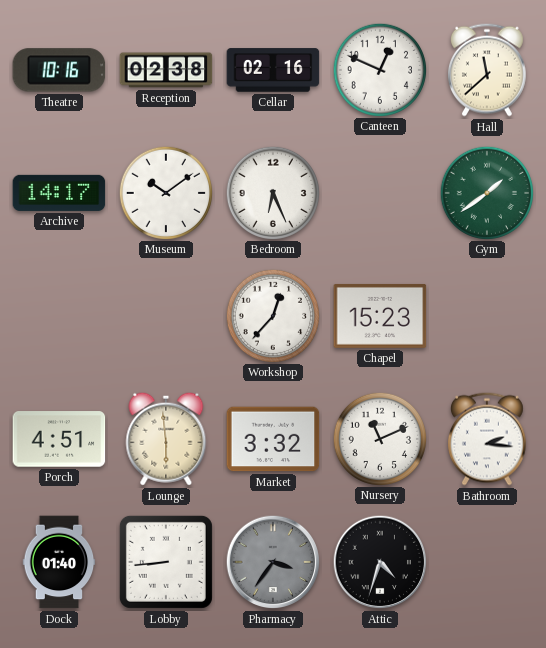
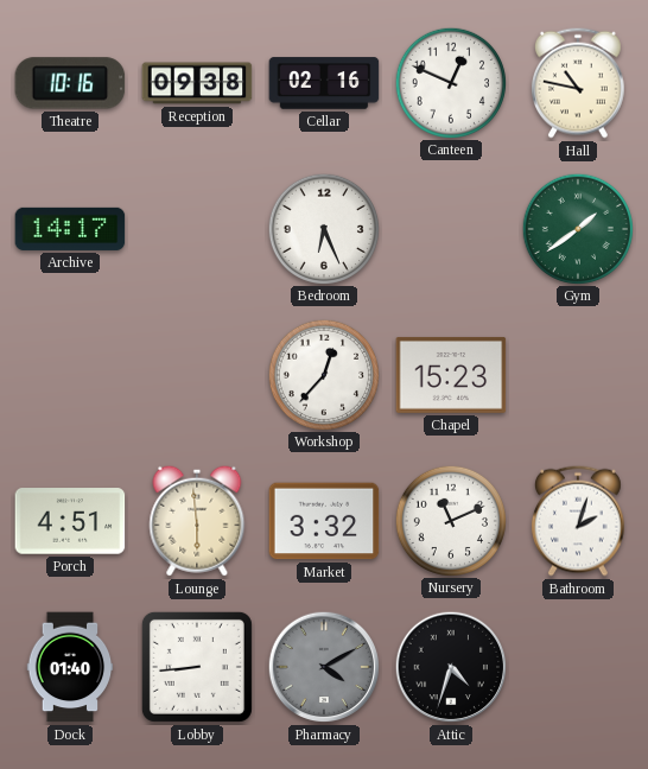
Reception: 02:38 -> 09:38
Hall: 11:38 -> 10:47
Museum: 10:09 -> none
Bathroom: 2:16 -> 2:03
Pharmacy: 3:36 -> 4:10
